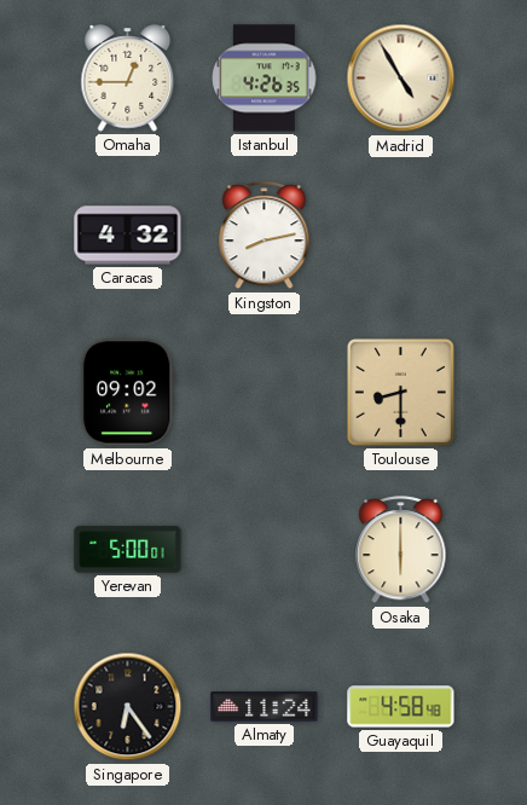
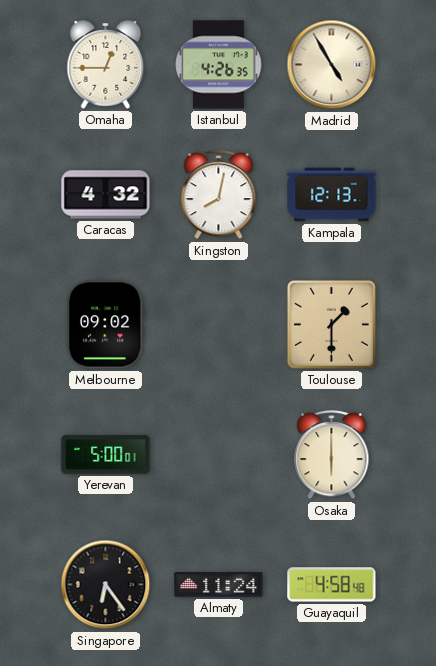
Kingston: 8:13 -> 8:02
Kampala: none -> 12:13
Toulouse: 8:30 -> 1:30
